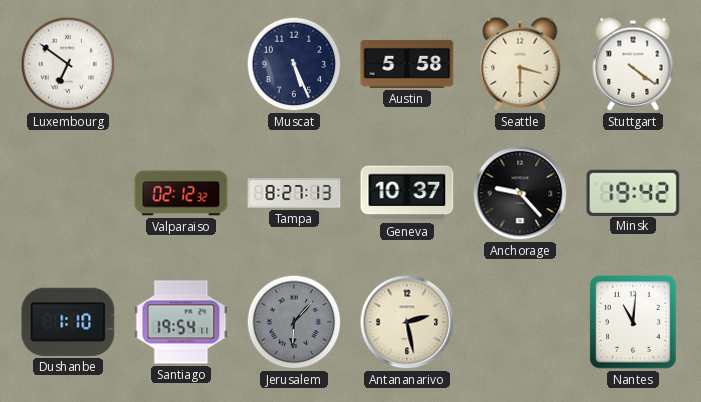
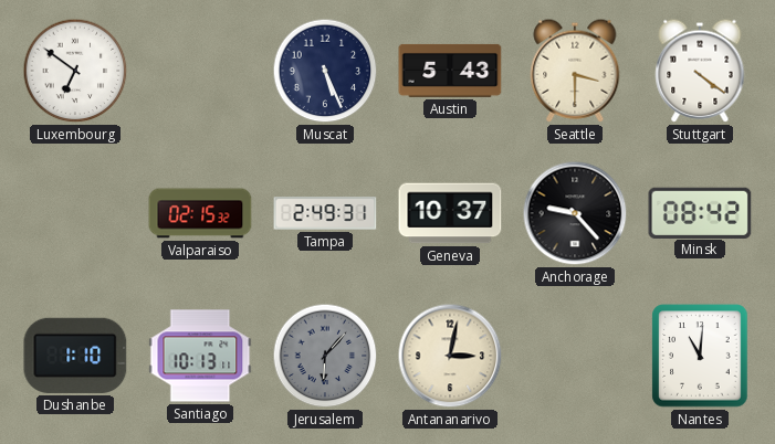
Austin: 5:58 -> 5:43
Valparaiso: 02:12 -> 02:15
Tampa: 8:27 -> 2:49
Minsk: 19:42 -> 08:42
Santiago: 19:54 -> 10:13
Antananarivo: 2:28 -> 3:02
